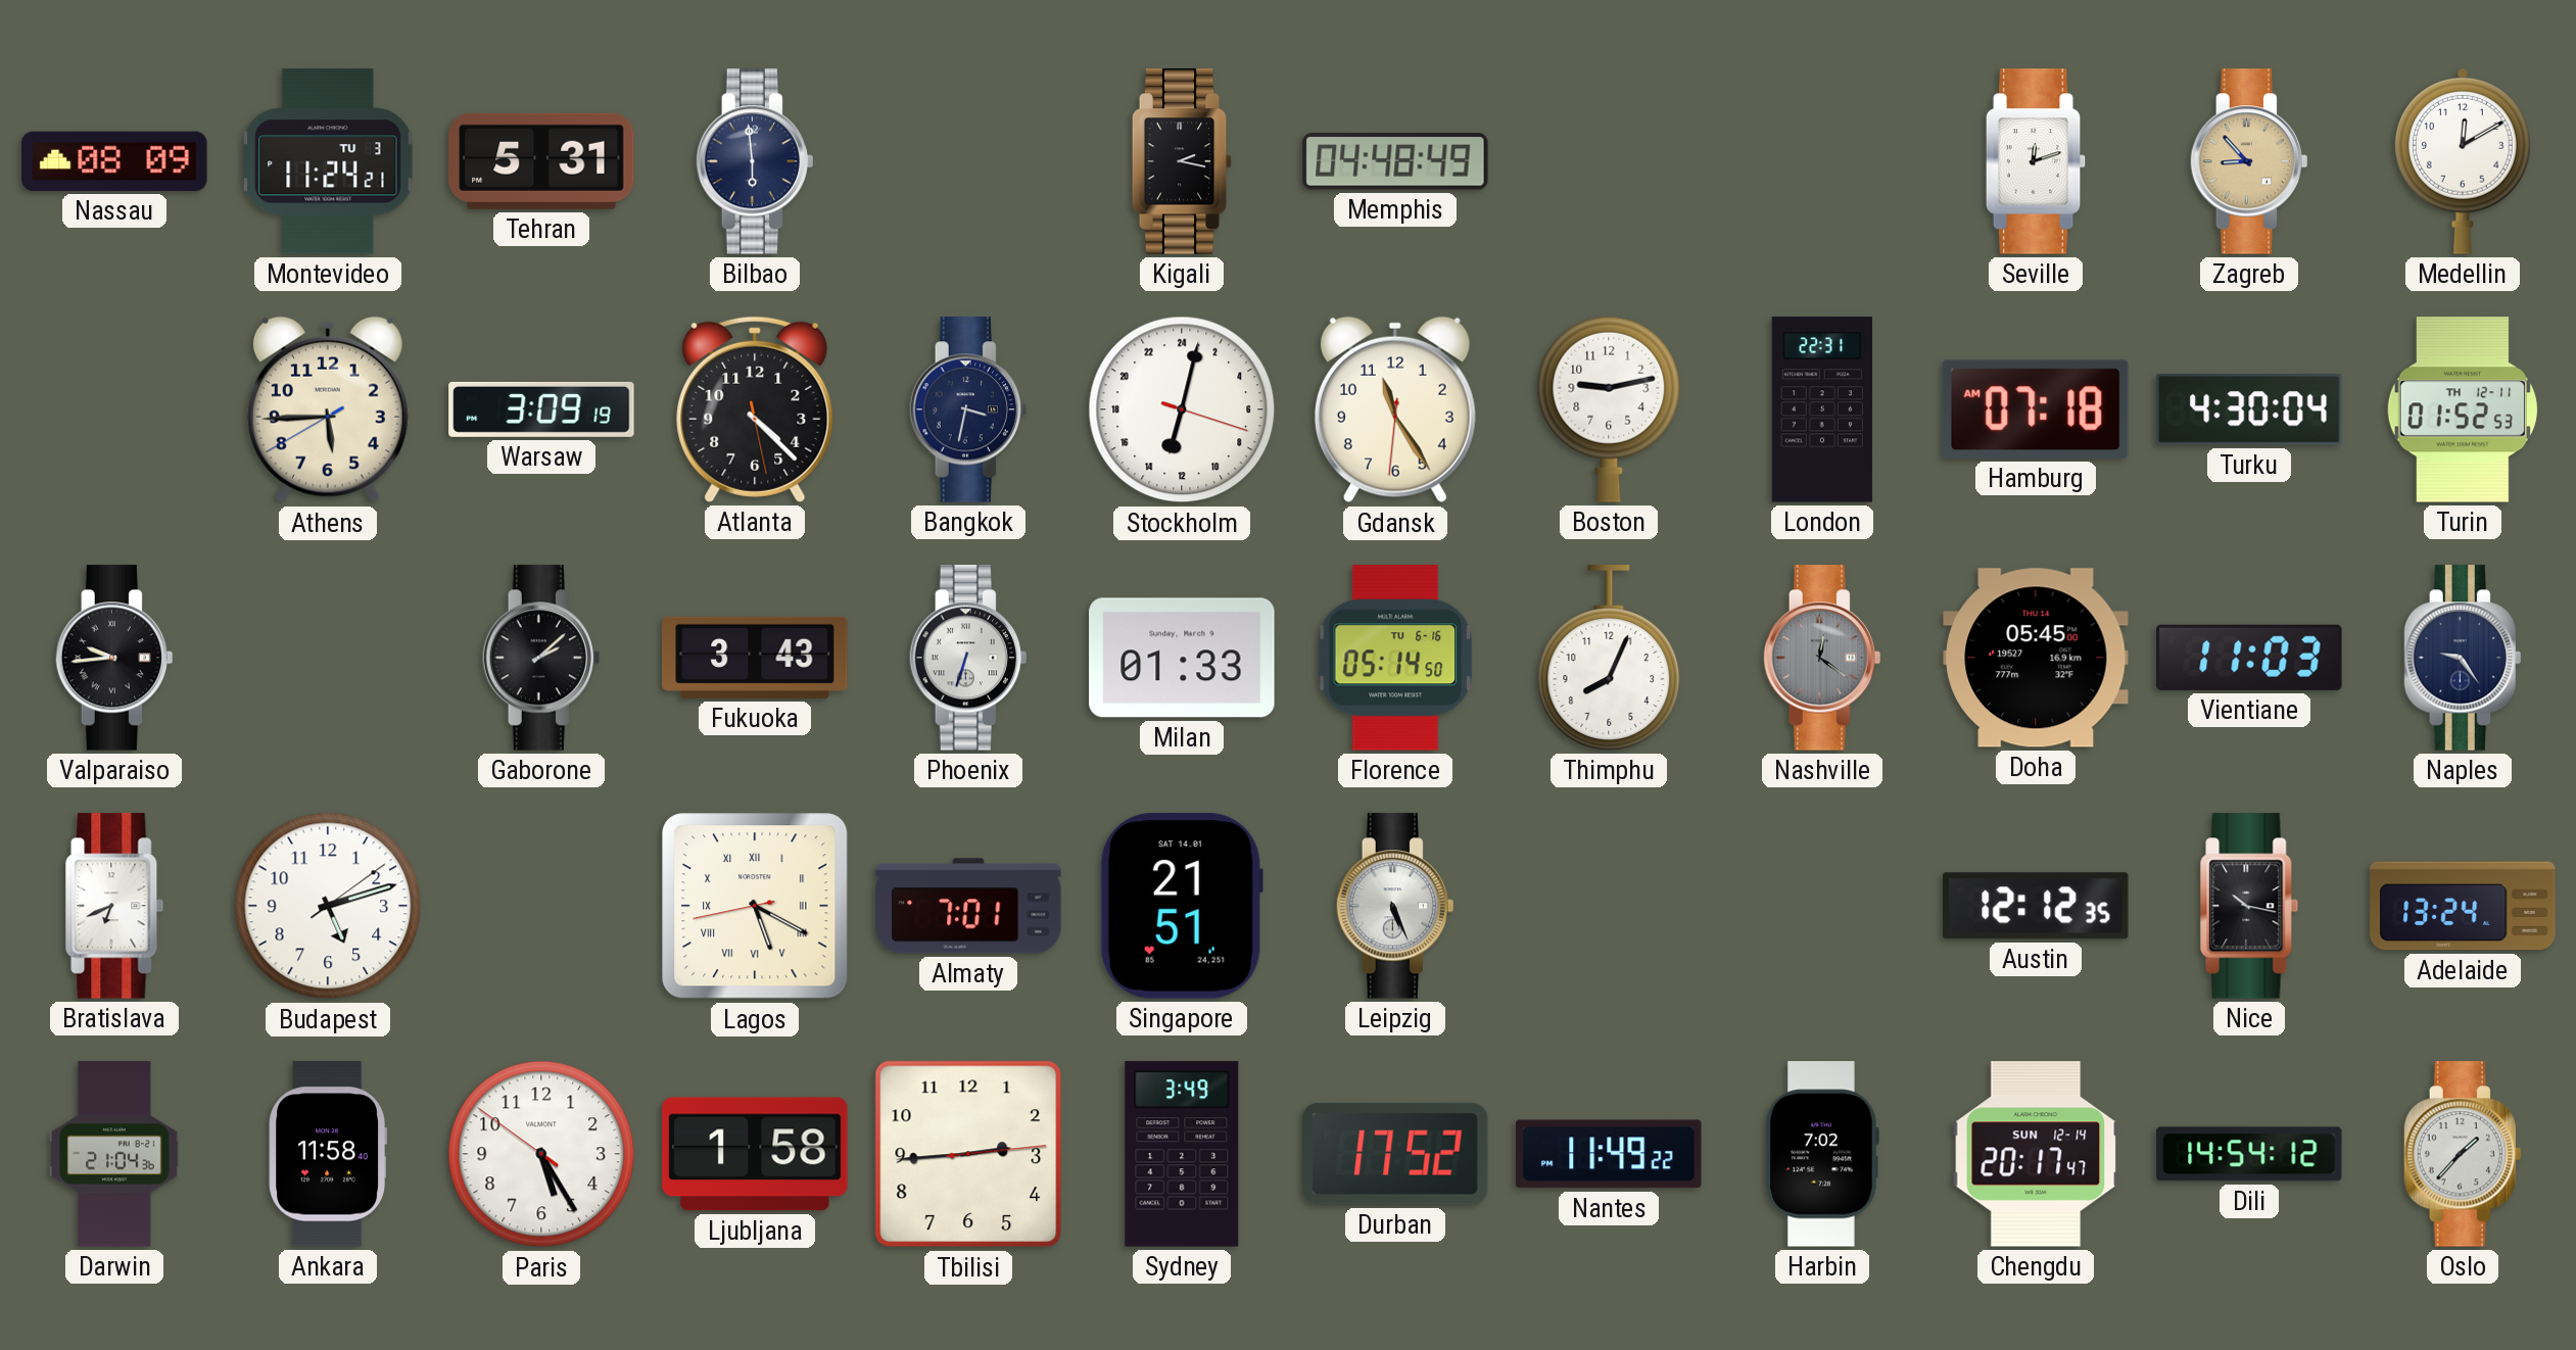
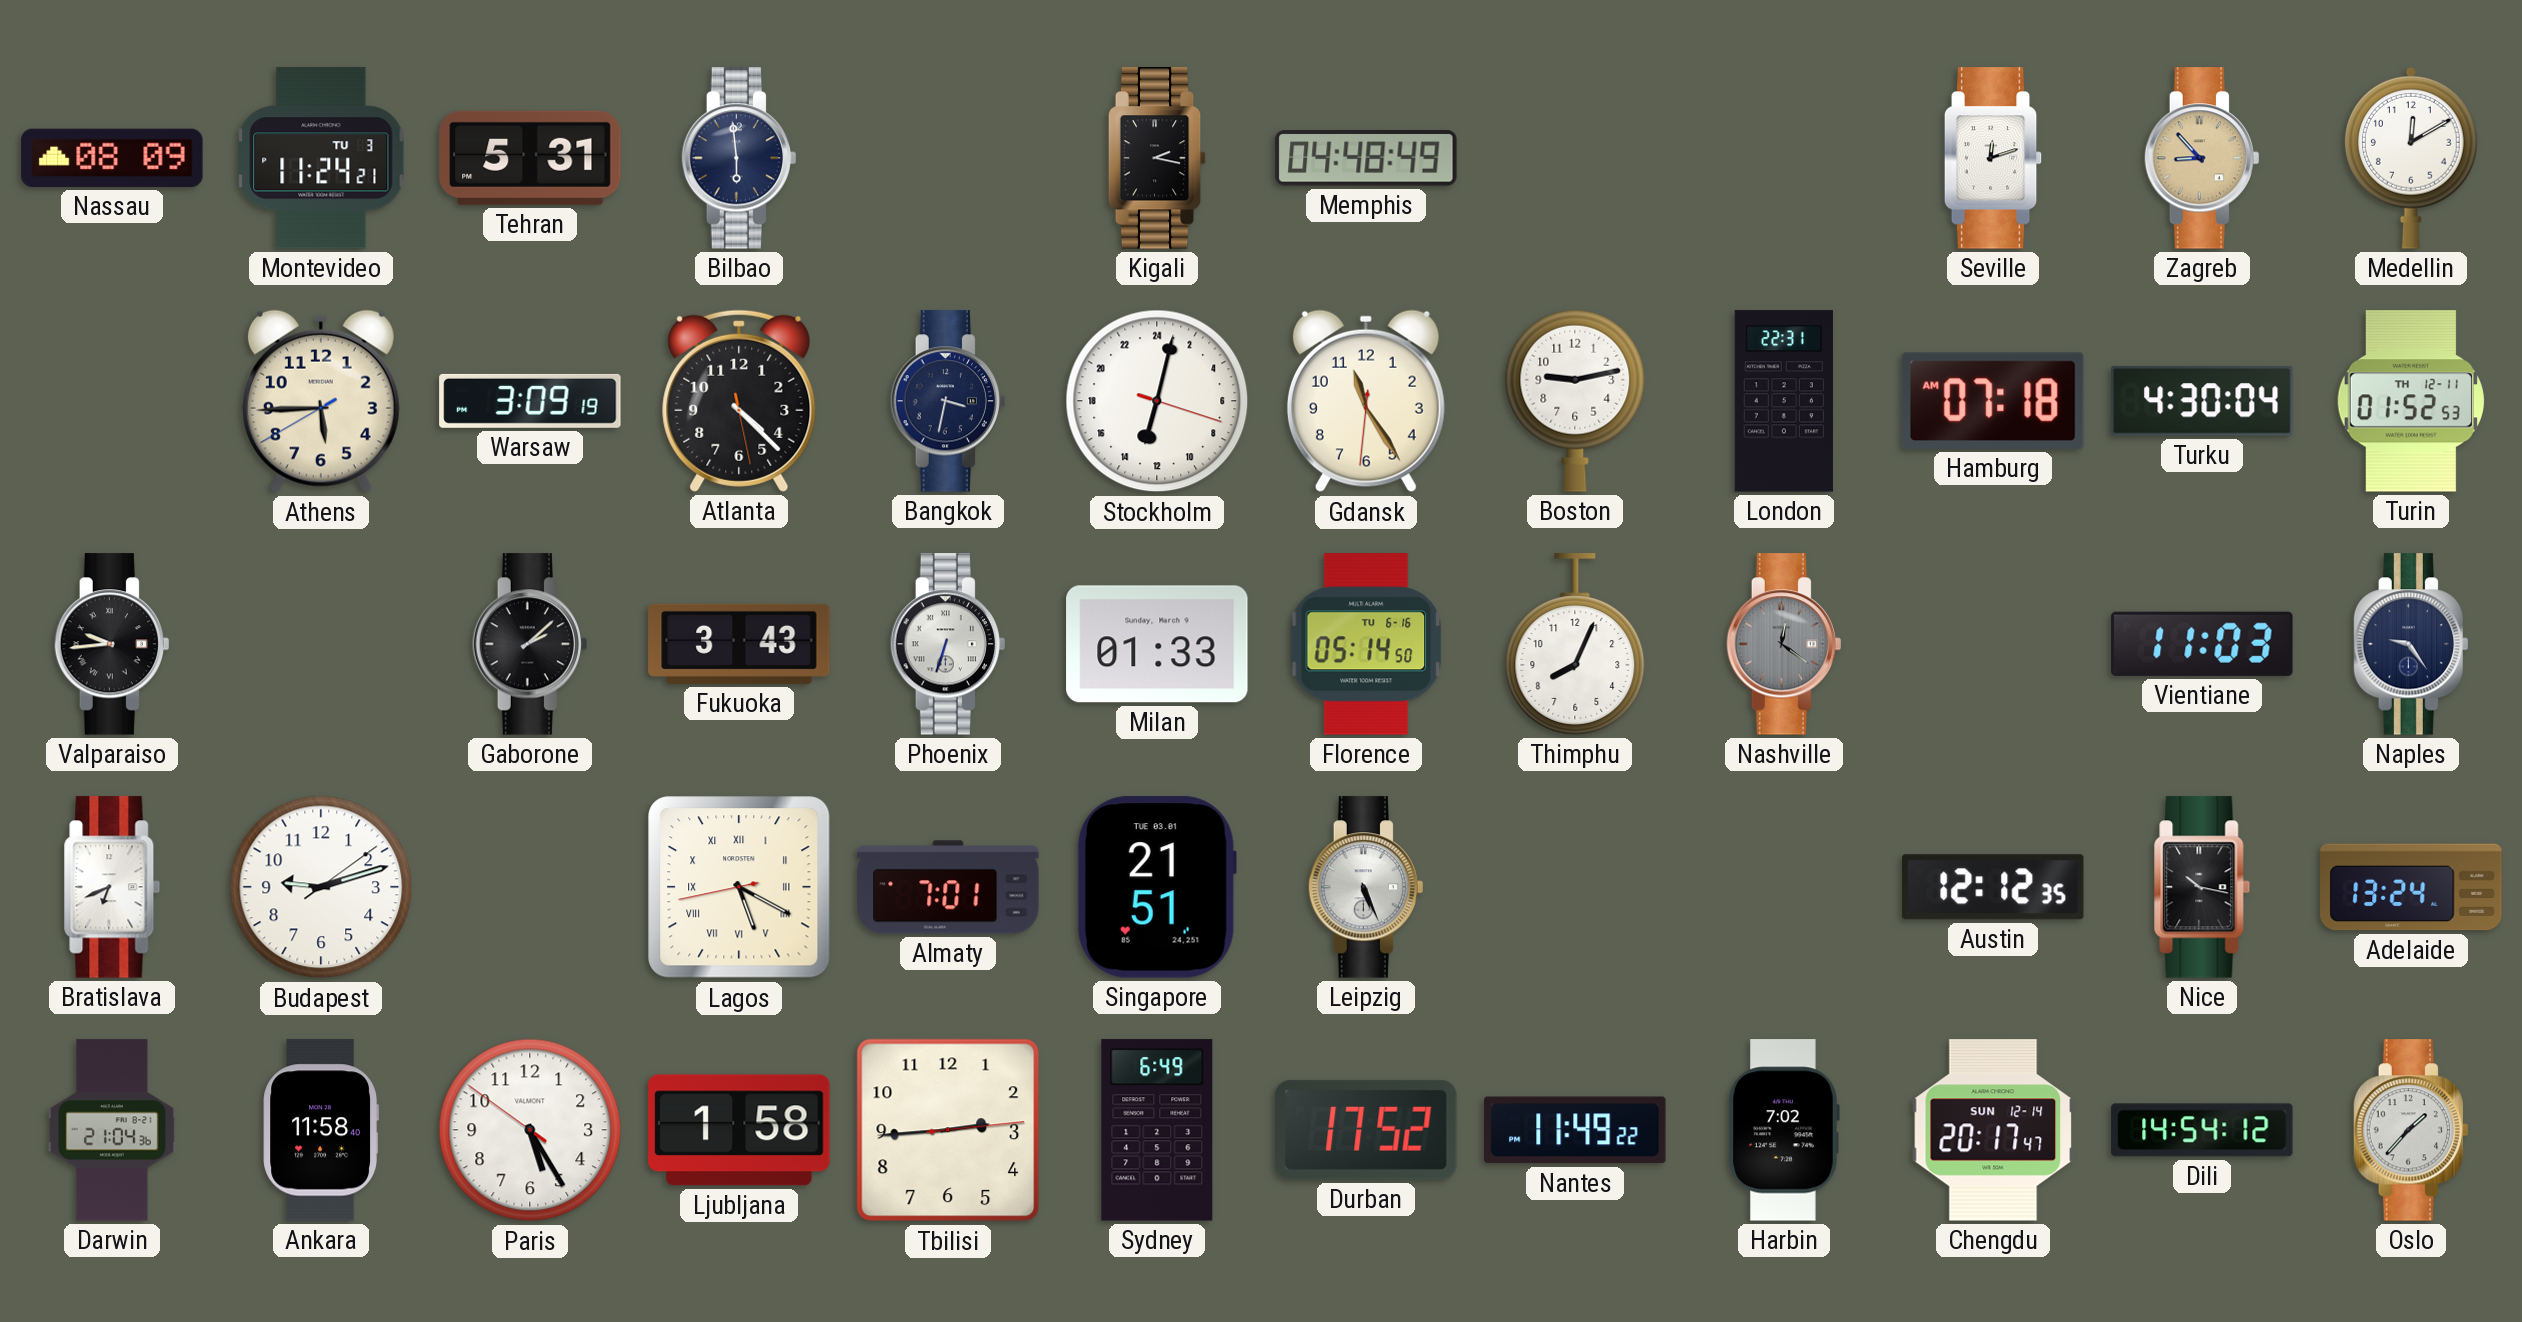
Doha: 05:45 -> none
Budapest: 5:12 -> 9:12
Singapore date: SAT 14.01 -> TUE 03.01
Sydney: 3:49 -> 6:49
